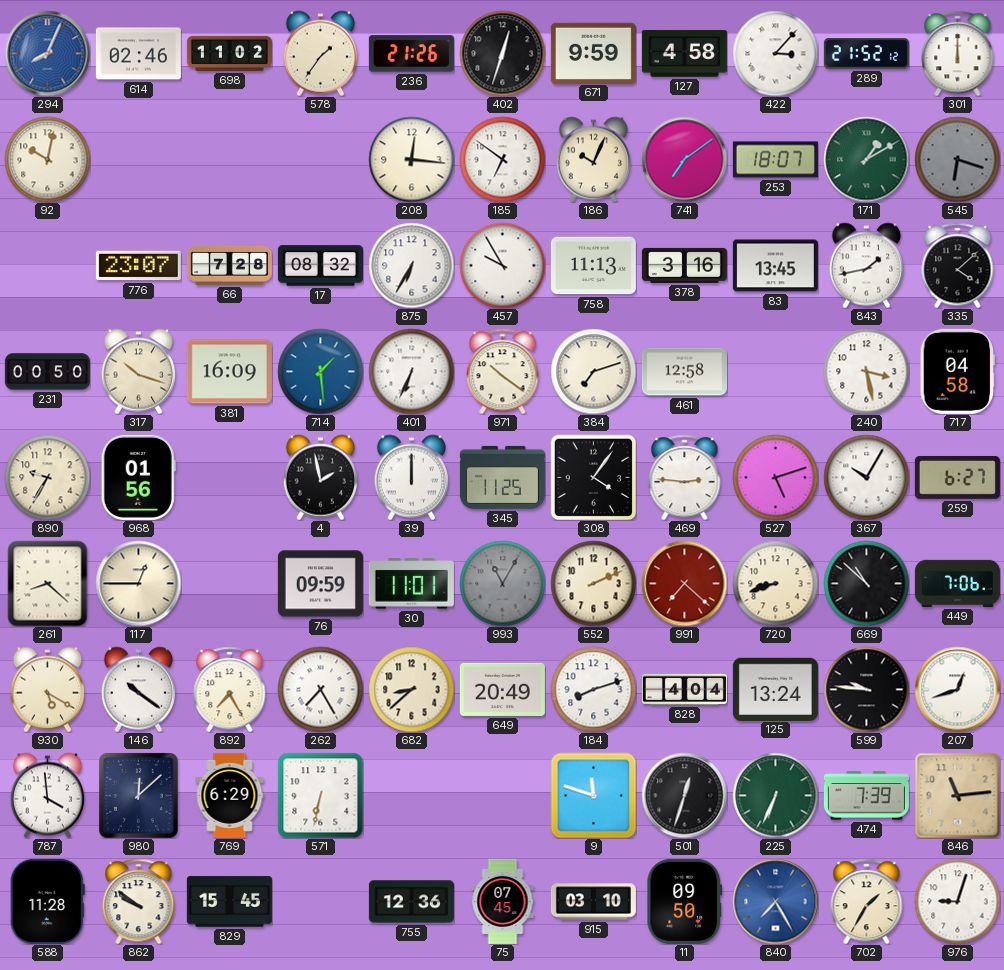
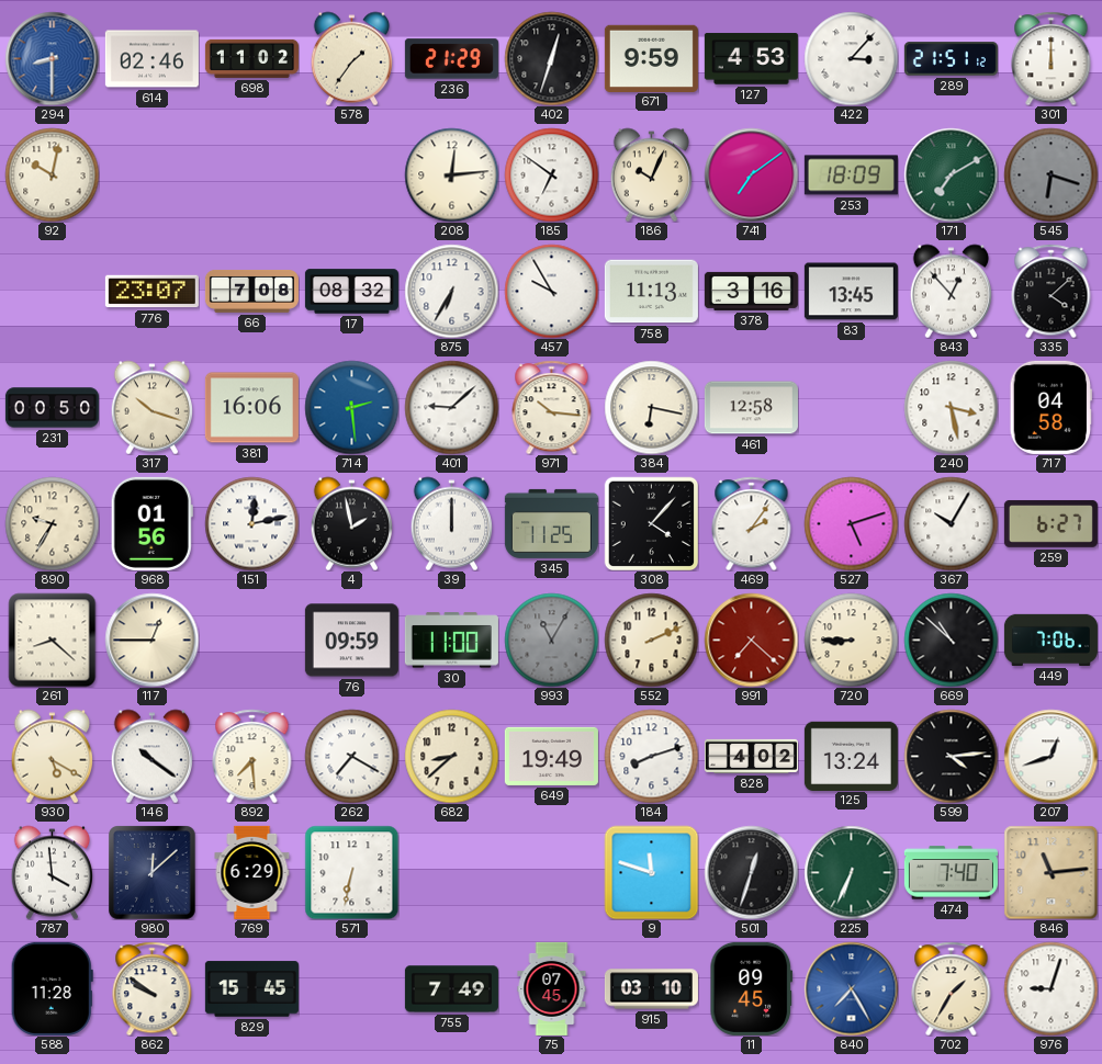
294: 8:04 -> 8:30
236: 21:26 -> 21:29
127: 4:58 -> 4:53
289: 21:52 -> 21:51
208: 12:16 -> 12:14
253: 18:07 -> 18:09
171: 1:10 -> 7:10
66: 7:28 -> 7:08
843: 1:43 -> 12:53
381: 16:09 -> 16:06
714: 1:29 -> 2:29
401: 6:34 -> 9:08
971: 10:21 -> 10:16
384: 7:12 -> 6:17
151: none -> 12:13
308: 4:06 -> 4:07
469: 2:46 -> 2:06
30: 11:01 -> 11:00
720: 8:42 -> 8:45
892: 7:25 -> 7:29
262: 7:25 -> 7:20
649: 20:49 -> 19:49
828: 4:04 -> 4:02
599: 9:46 -> 4:14
474: 7:39 -> 7:40
755: 12:36 -> 7:49
11: 09:50 -> 09:45
